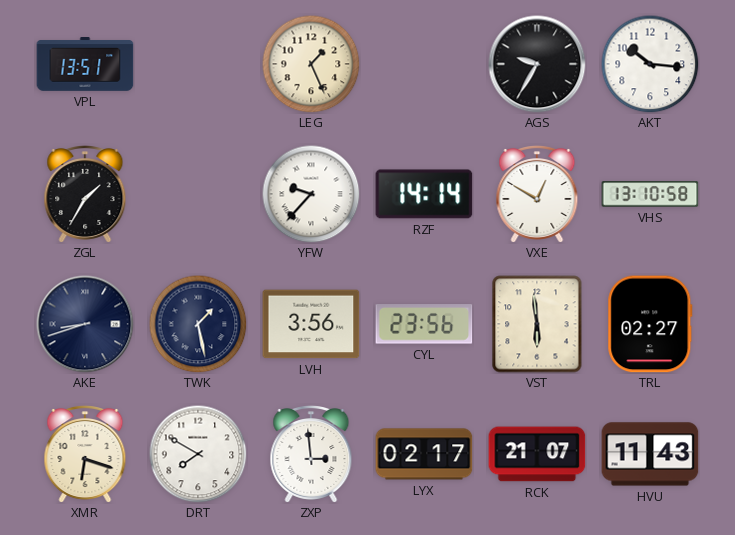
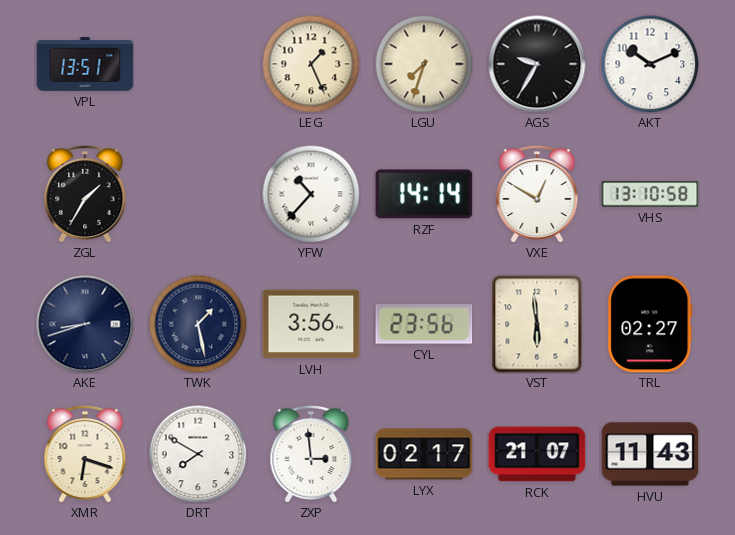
LGU: none -> 7:33
AKT: 10:16 -> 10:11
YFW: 9:37 -> 10:37
